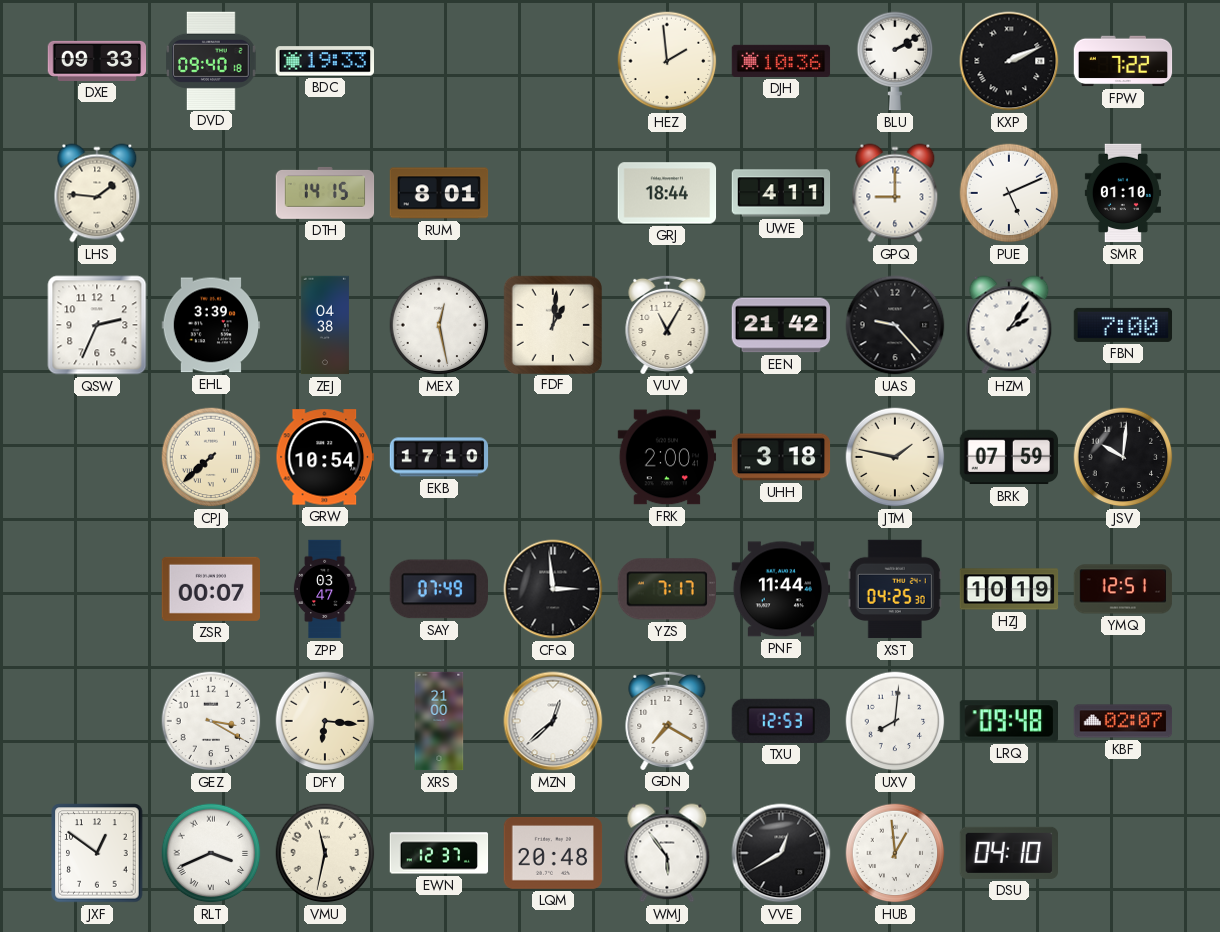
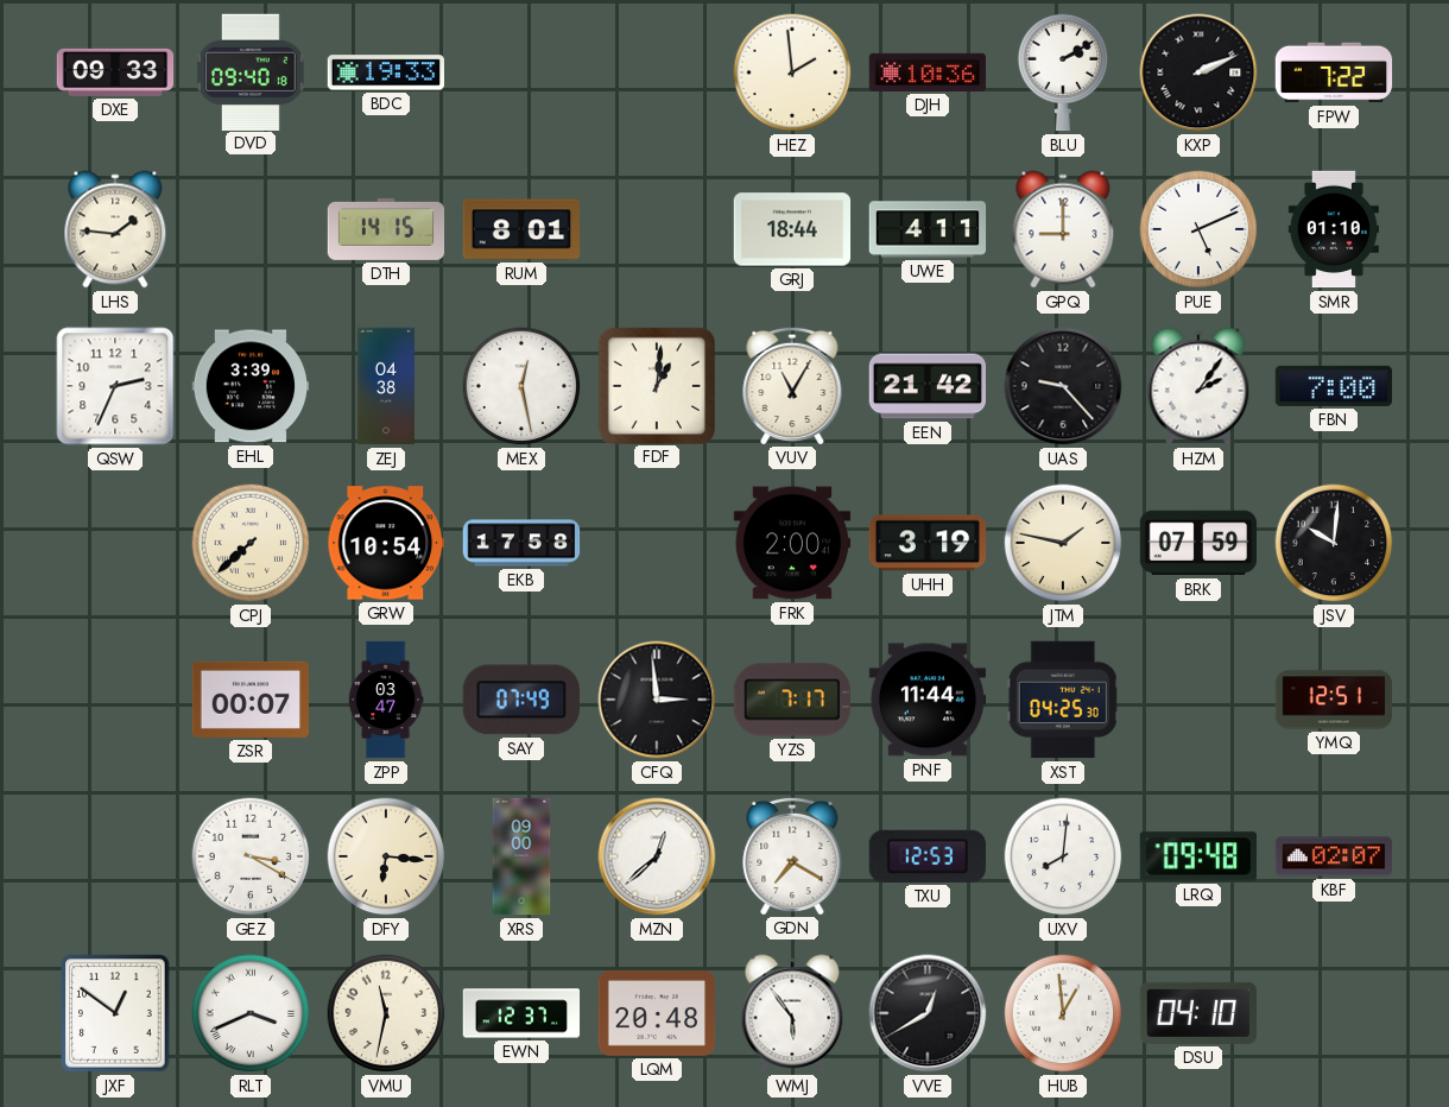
EKB: 17:10 -> 17:58
UHH: 3:18 -> 3:19
HZJ: 10:19 -> none
XRS: 21:00 -> 09:00
